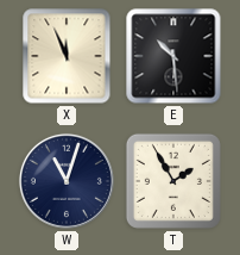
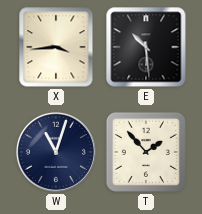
X: 11:56 -> 3:44
T: 1:55 -> 1:53
